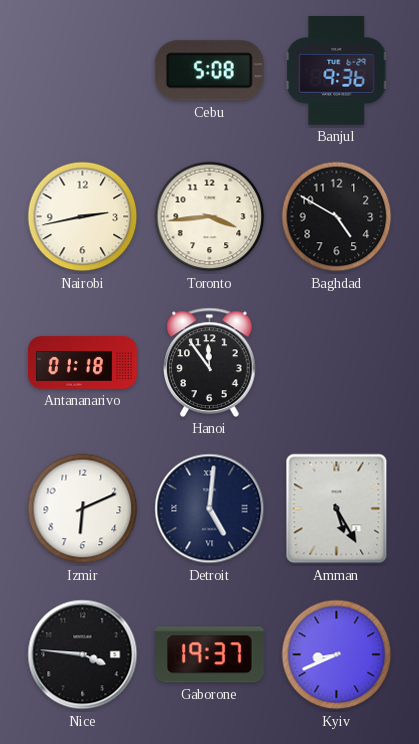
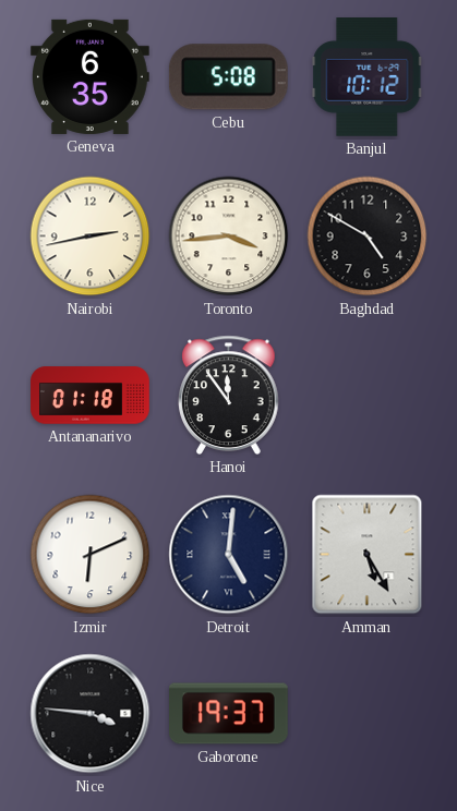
Geneva: none -> 6:35
Banjul: 9:36 -> 10:12
Kyiv: 8:41 -> none
